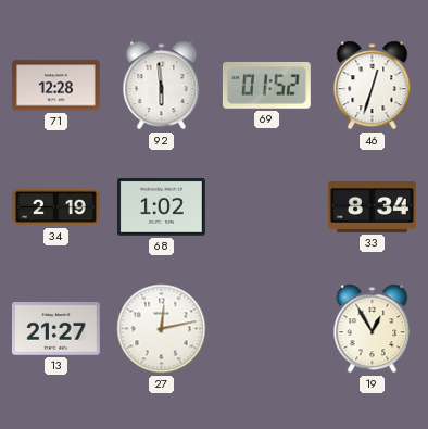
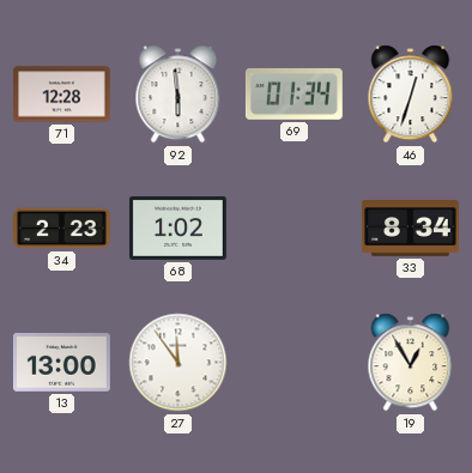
69: 01:52 -> 01:34
34: 2:19 -> 2:23
13: 21:27 -> 13:00
27: 12:13 -> 11:54
